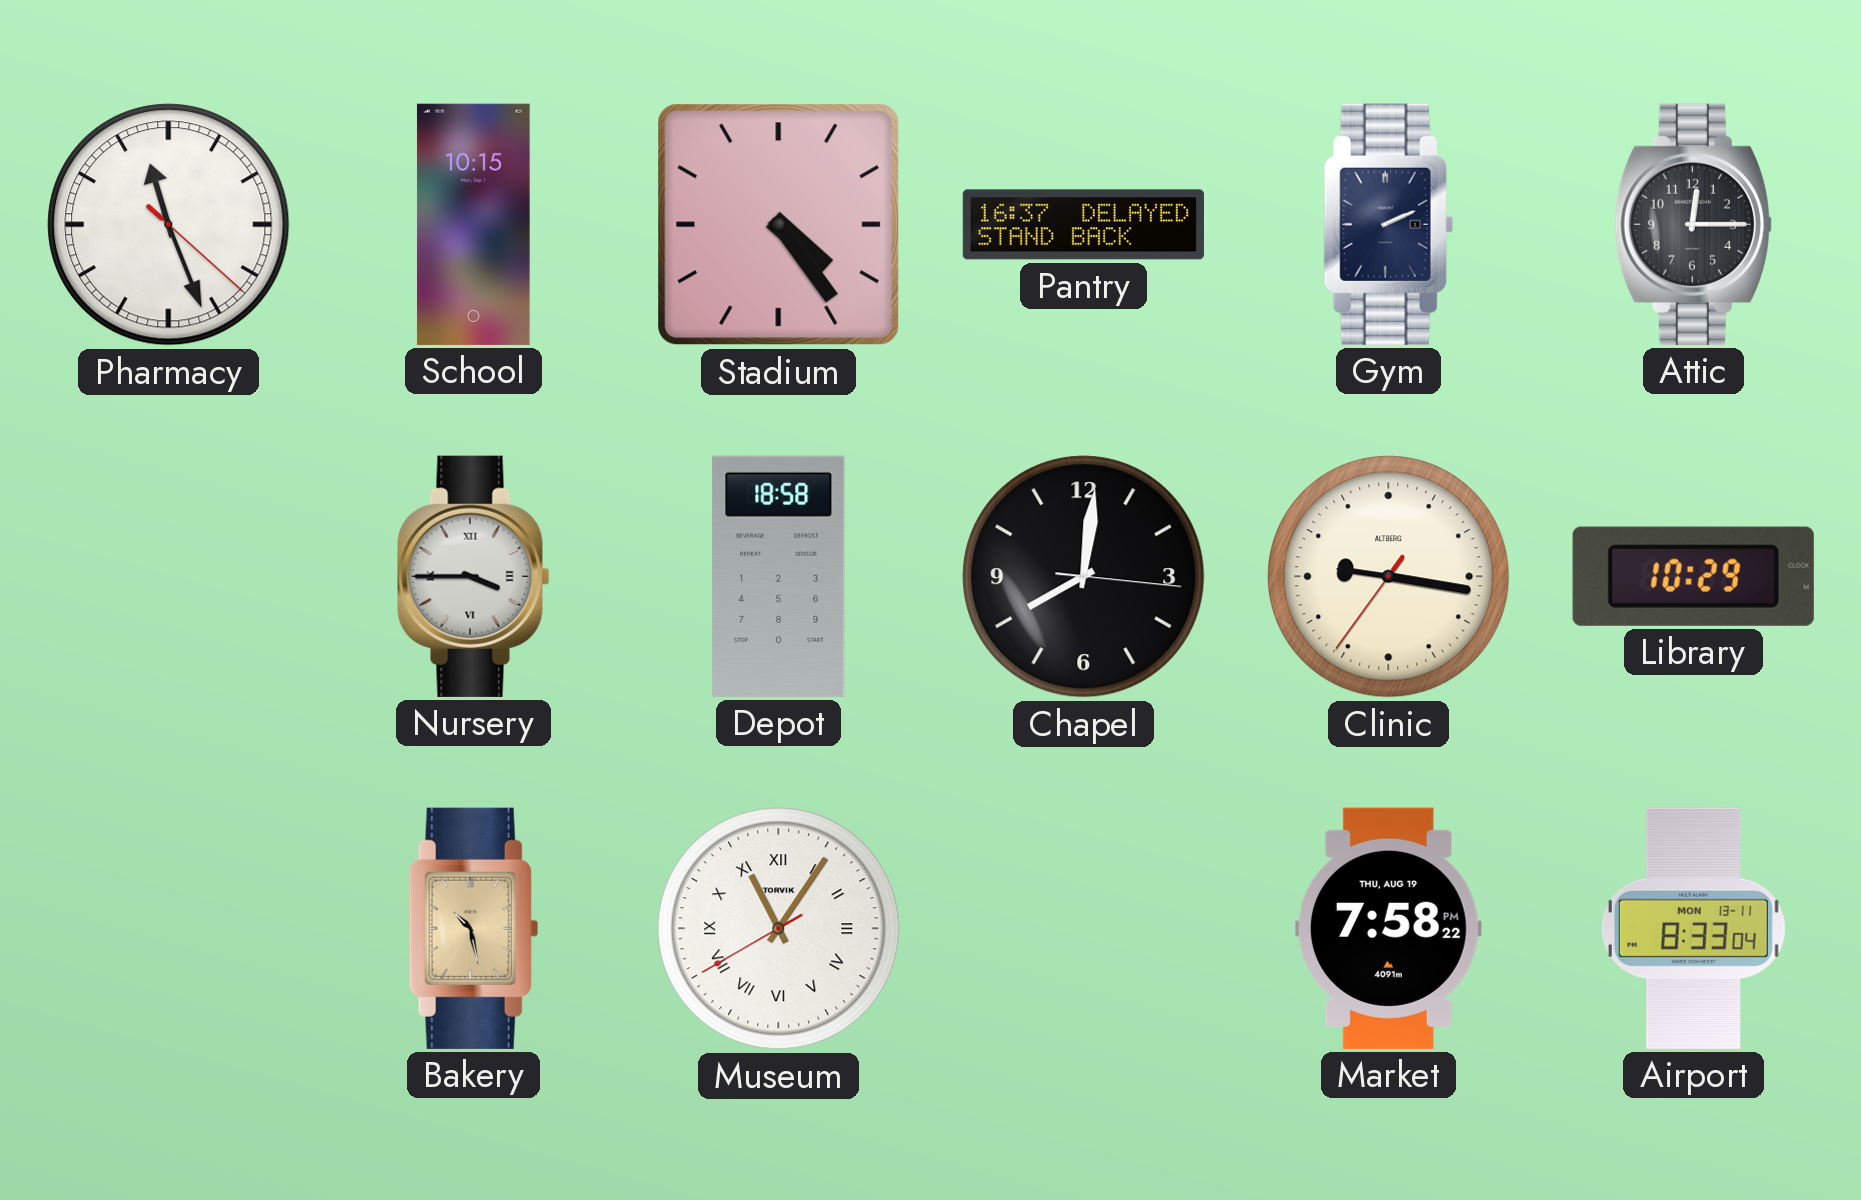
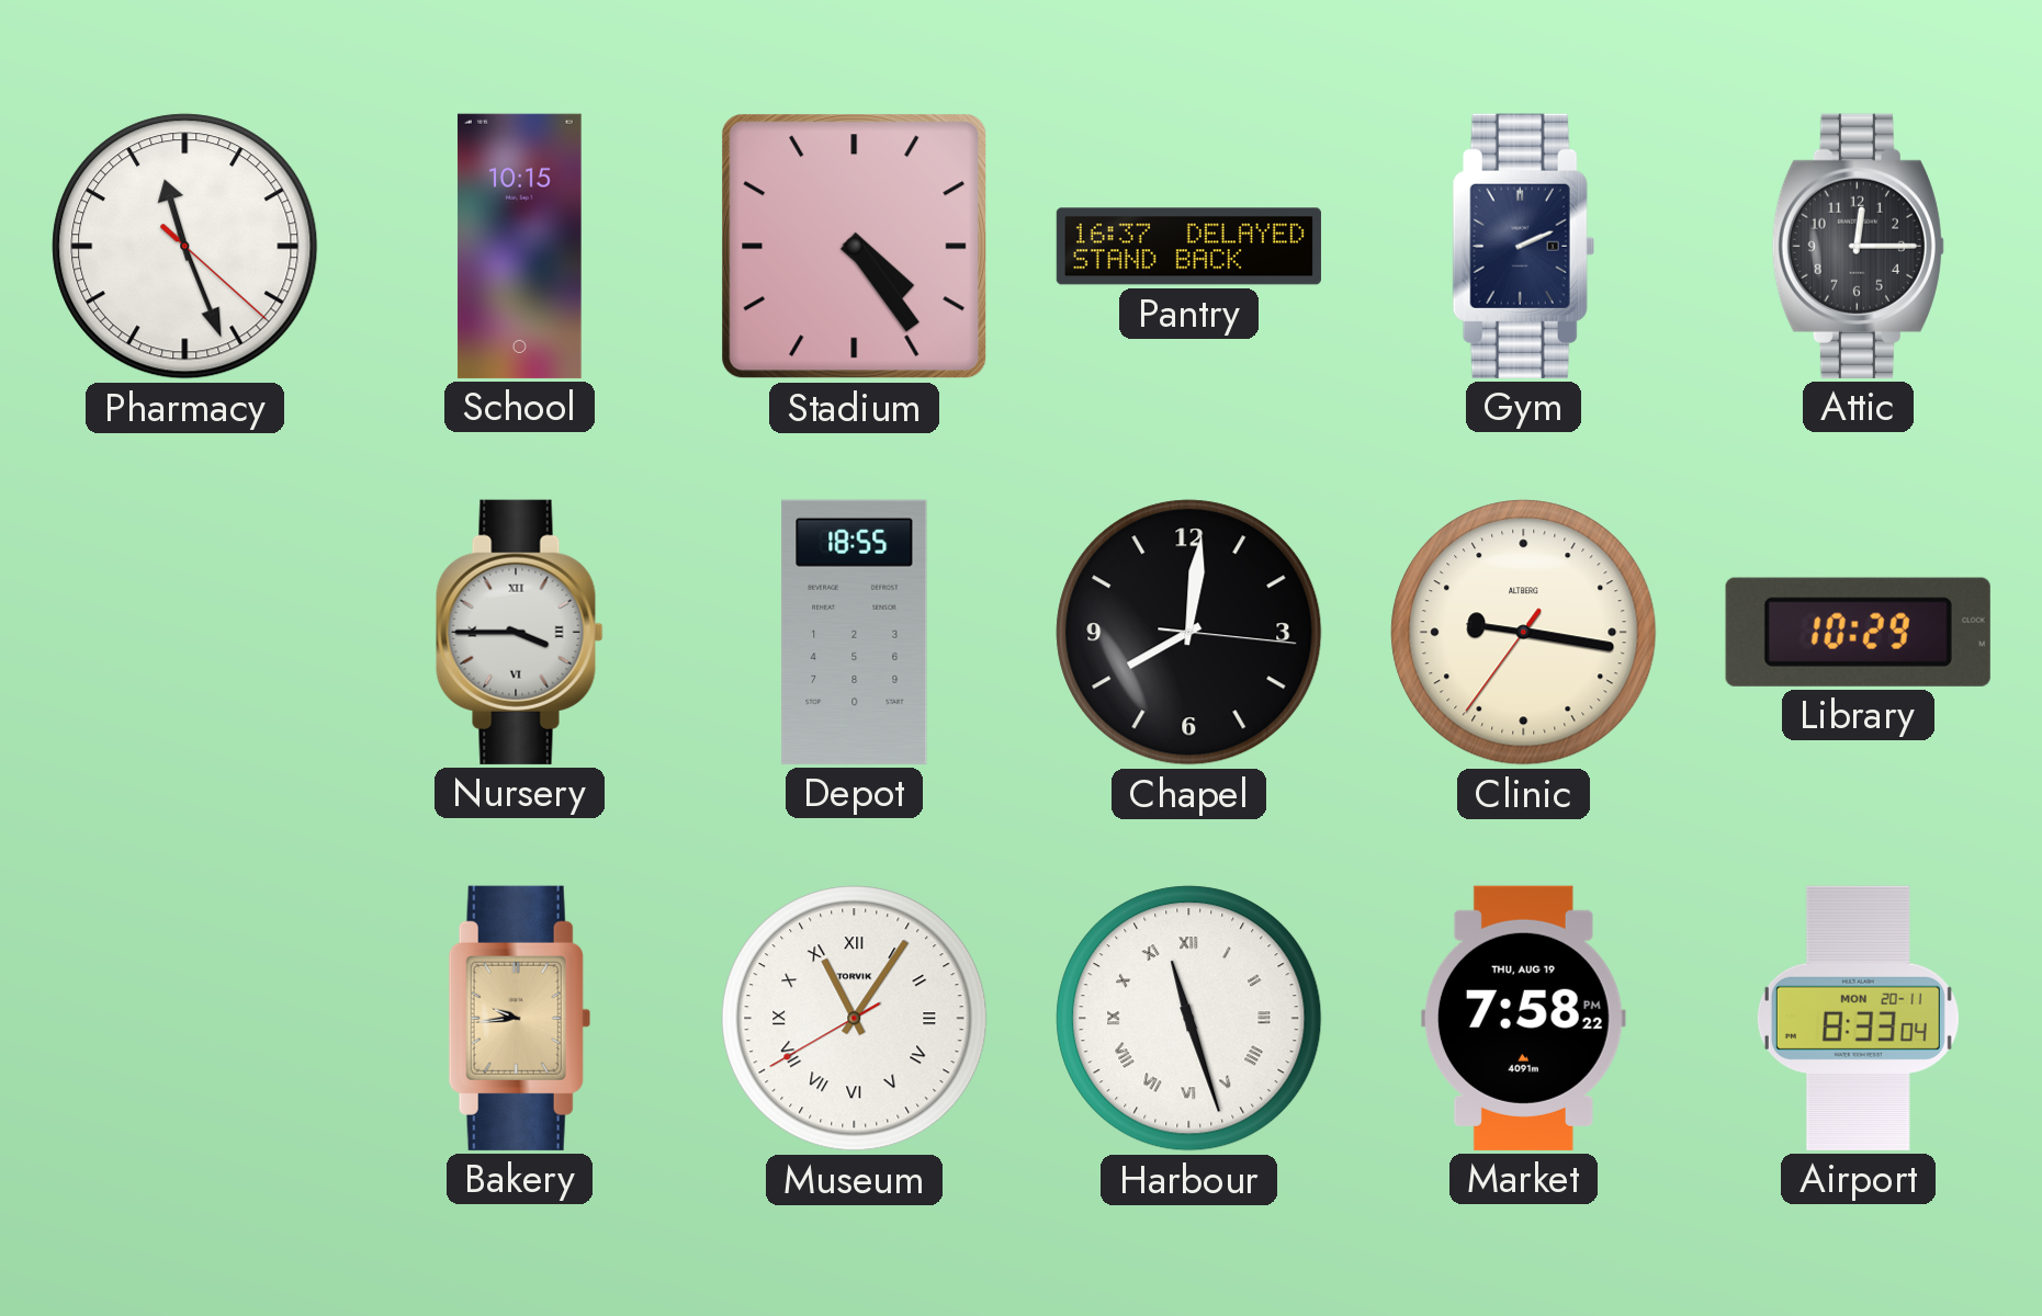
Depot: 18:58 -> 18:55
Bakery: 10:28 -> 9:44
Harbour: none -> 11:27
Airport date: MON 13-11 -> MON 20-11
